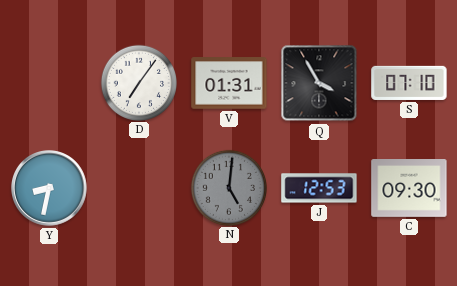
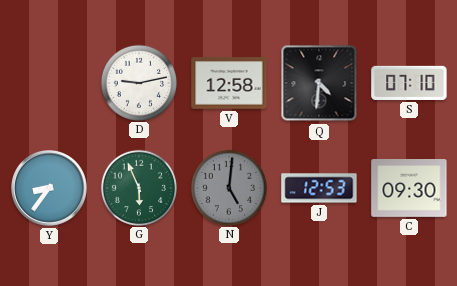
D: 7:06 -> 9:13
V: 01:31 -> 12:58
Q: 3:55 -> 4:31
Y: 8:32 -> 8:36
G: none -> 5:56
